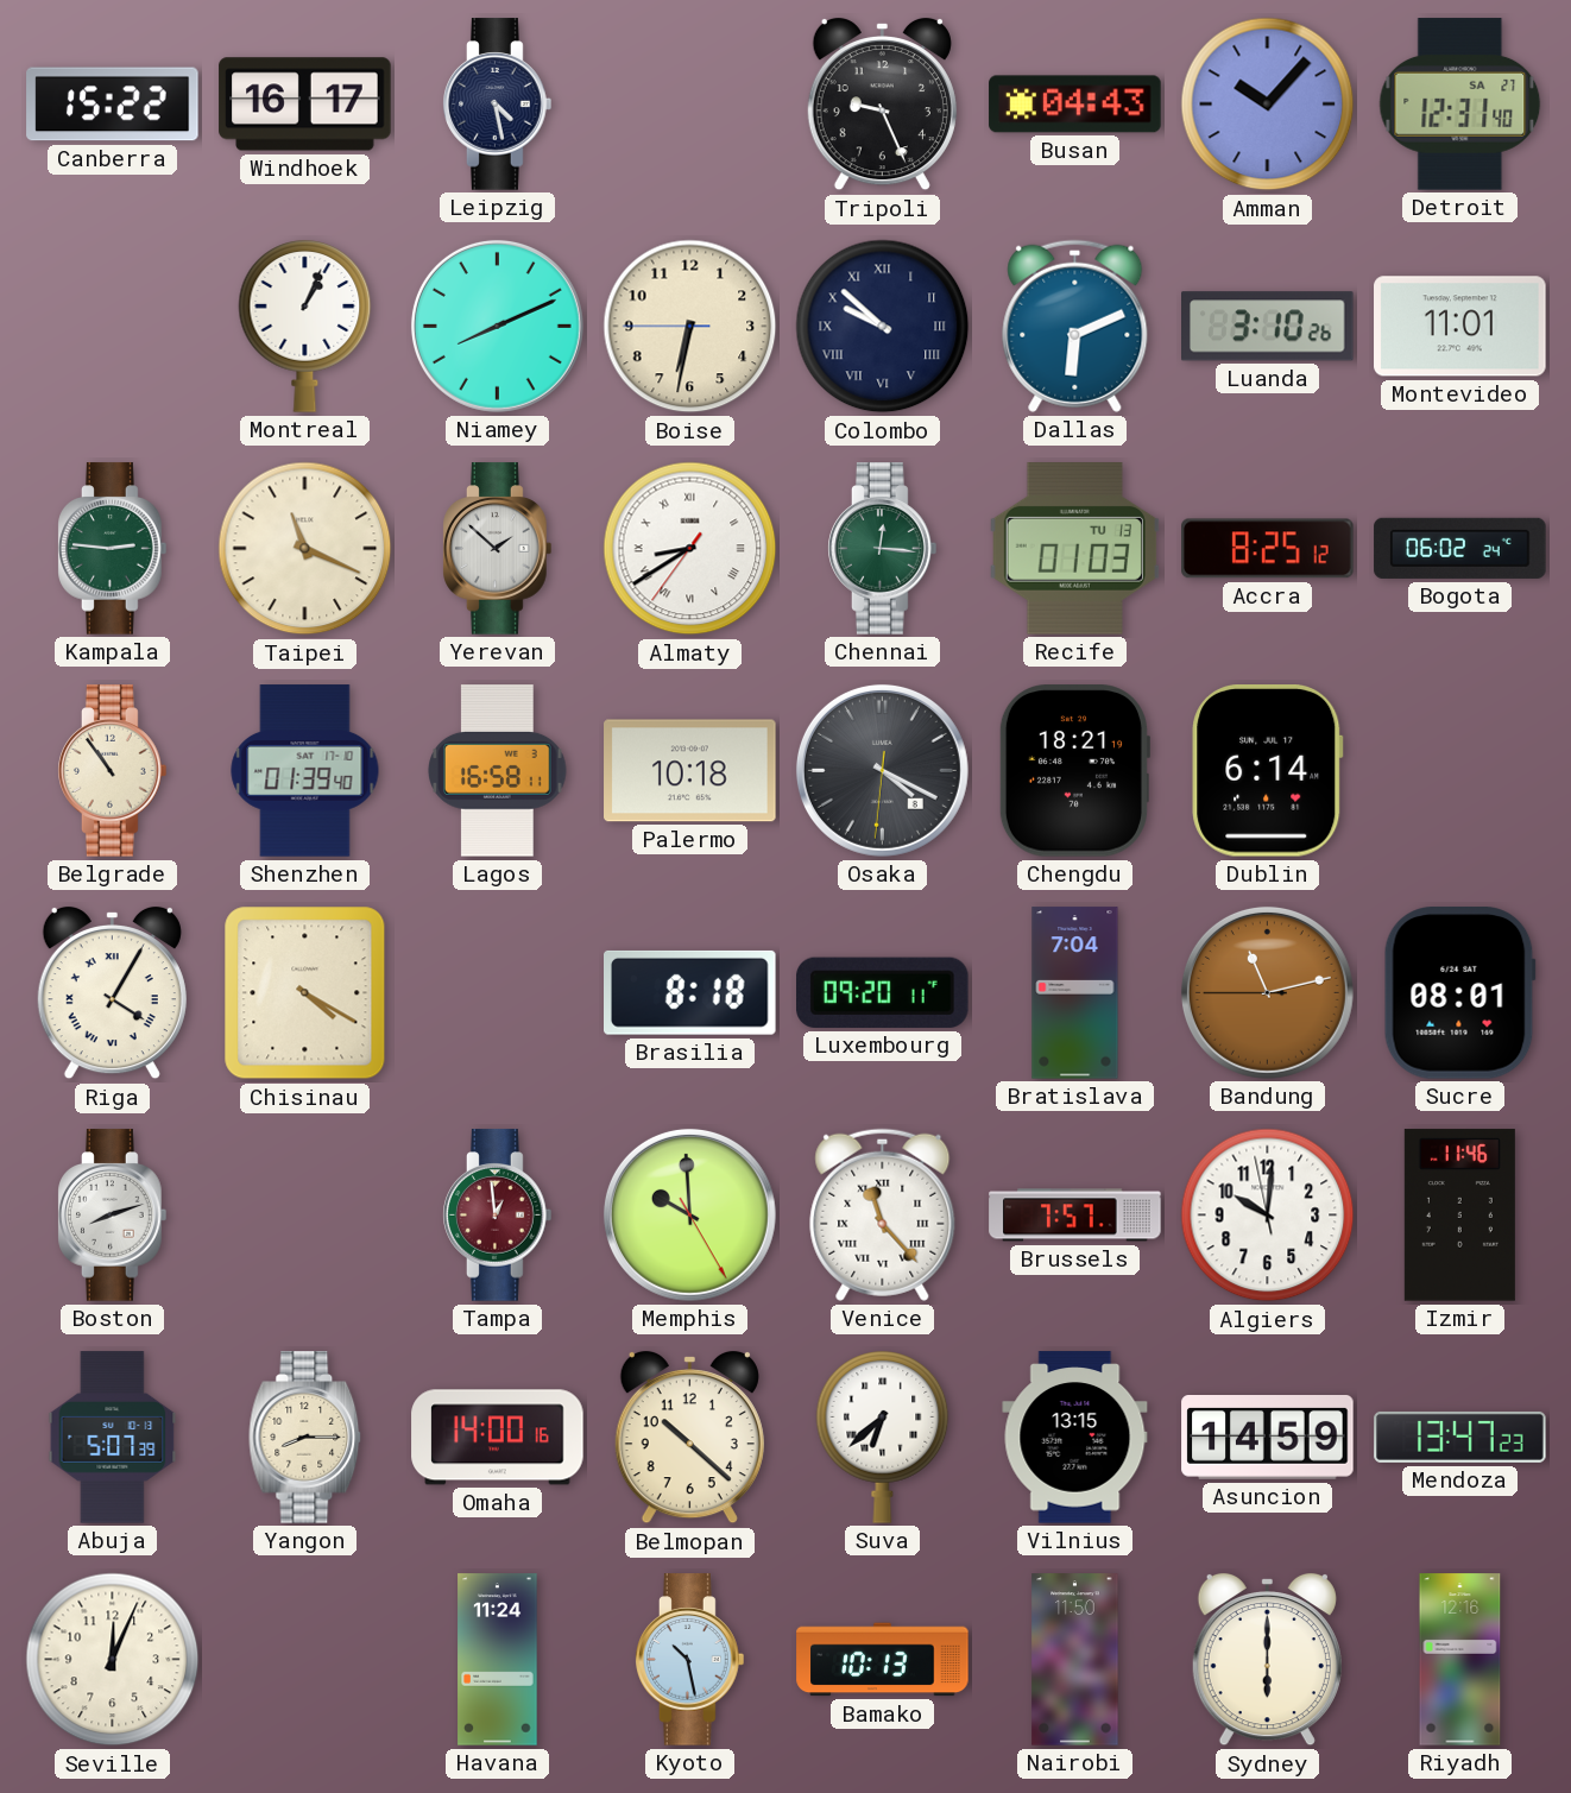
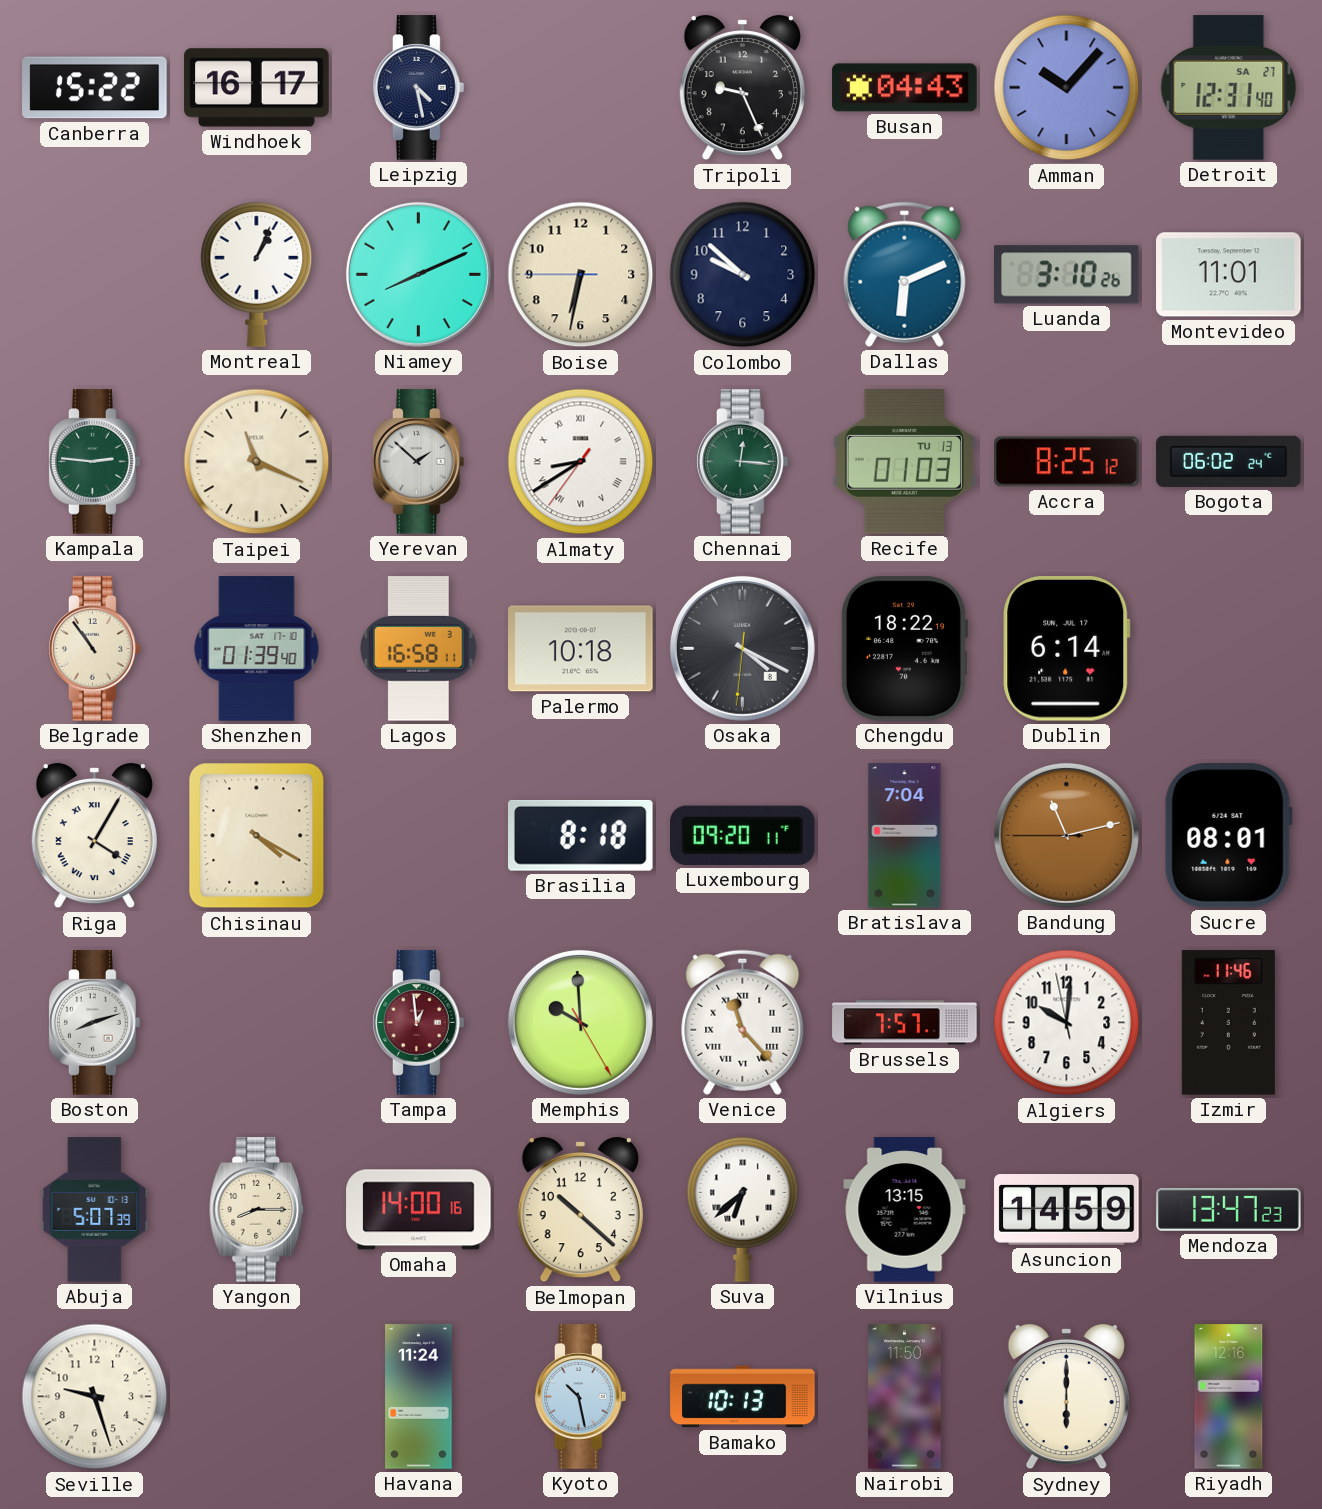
Colombo numerals: Roman -> Arabic
Chengdu: 18:21 -> 18:22
Seville: 12:04 -> 9:27
